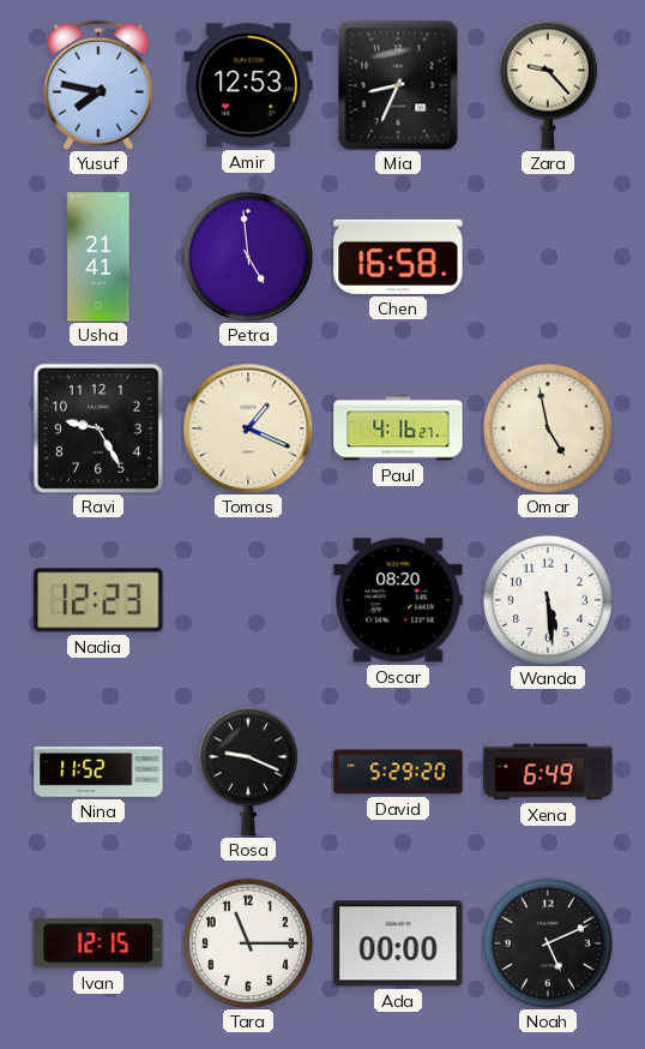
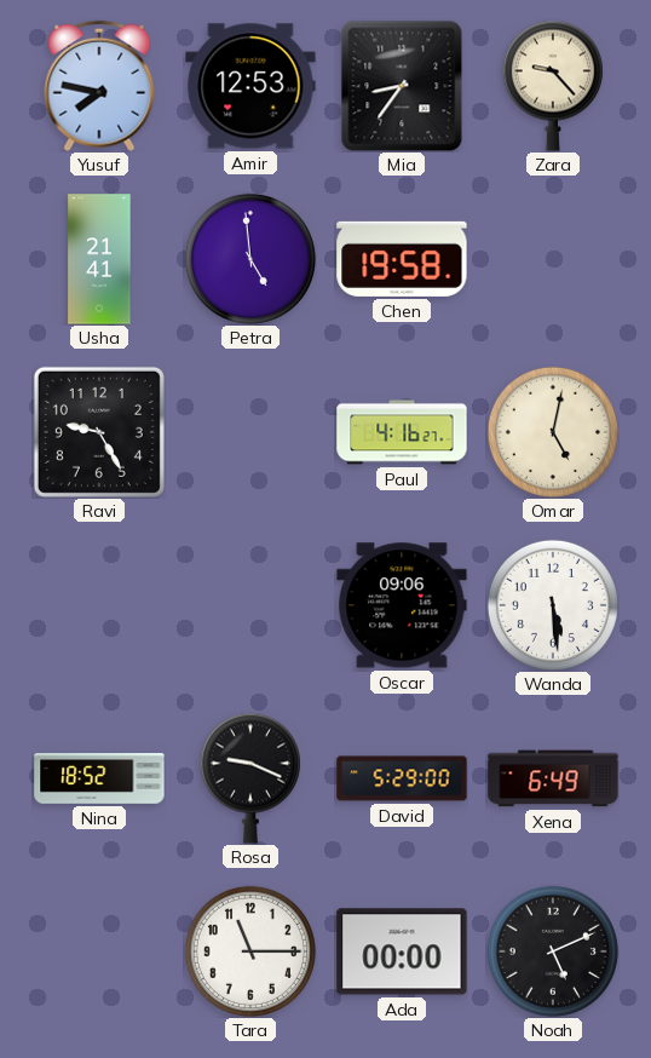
Mia: 8:34 -> 8:36
Chen: 16:58 -> 19:58
Tomas: 1:19 -> none
Omar: 4:58 -> 5:02
Nadia: 12:23 -> none
Oscar: 08:20 -> 09:06
Nina: 11:52 -> 18:52
David: 5:29:20 -> 5:29:00
Ivan: 12:15 -> none
